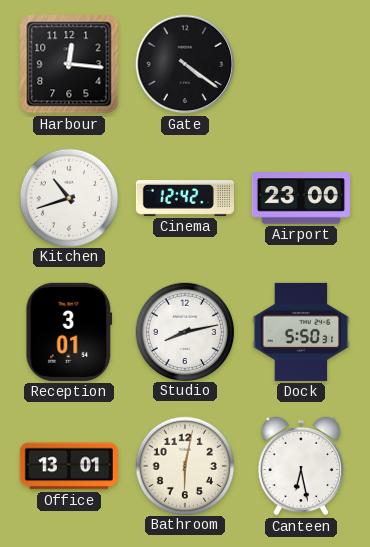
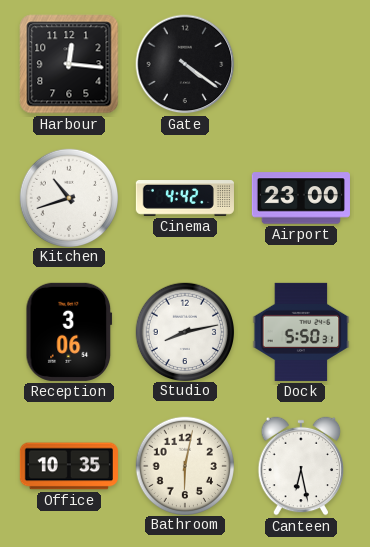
Cinema: 12:42 -> 4:42
Reception: 3:01 -> 3:06
Office: 13:01 -> 10:35
